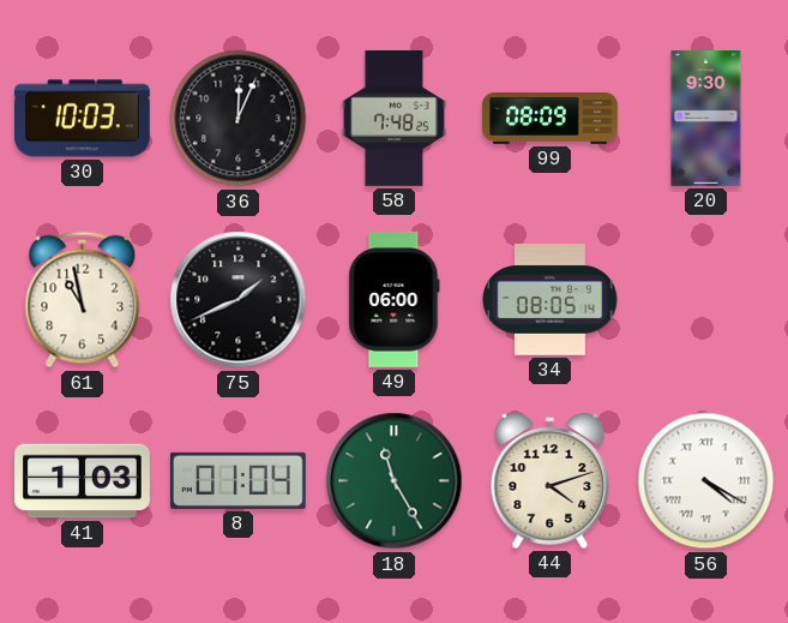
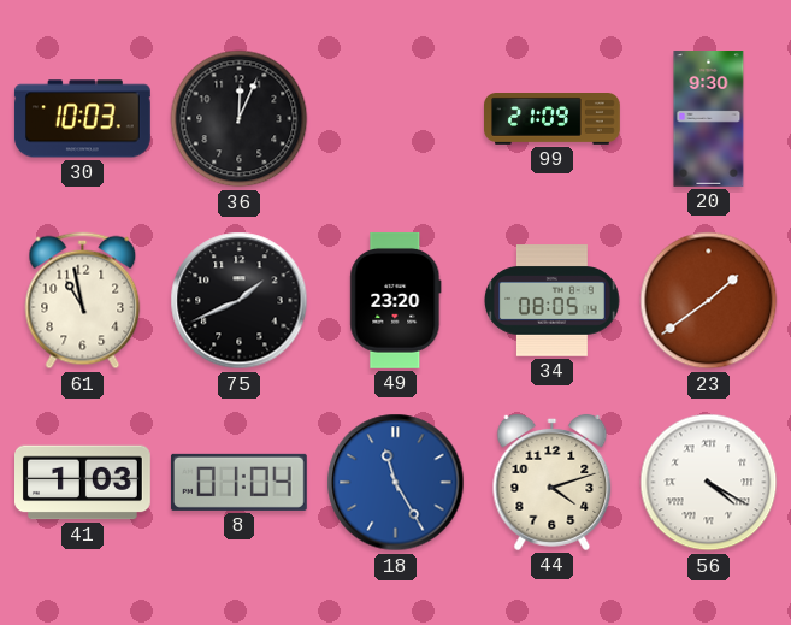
58: 7:48 -> none
99: 08:09 -> 21:09
49: 06:00 -> 23:20
23: none -> 1:39
18 dial: green -> blue
